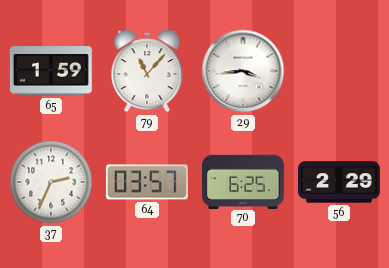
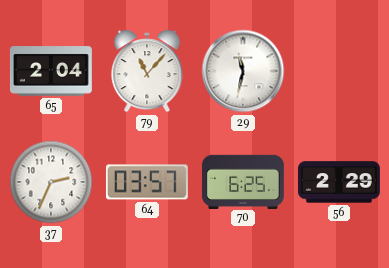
65: 1:59 -> 2:04
29: 3:44 -> 11:32
